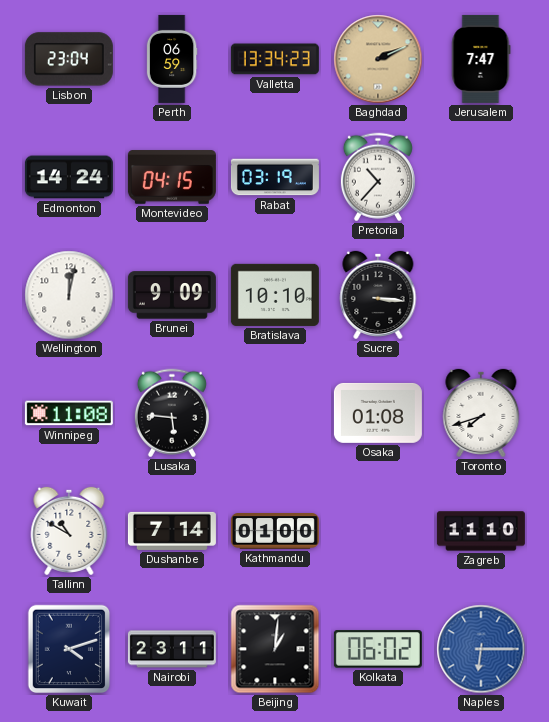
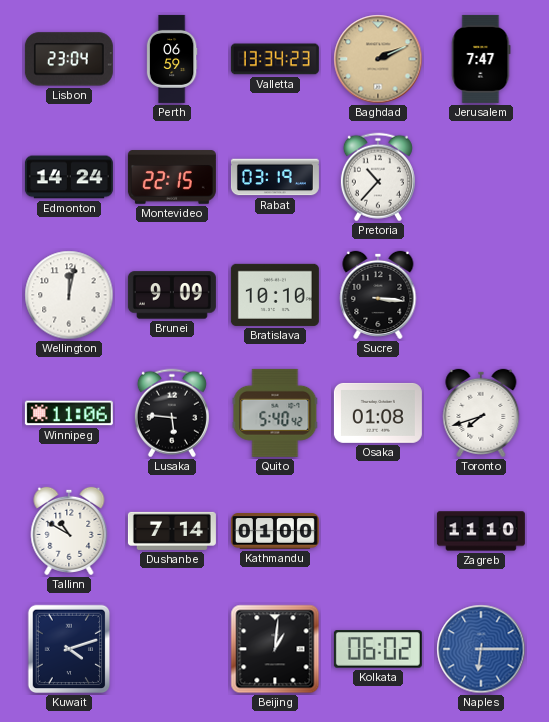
Montevideo: 04:15 -> 22:15
Winnipeg: 11:08 -> 11:06
Quito: none -> 5:40
Nairobi: 23:11 -> none
